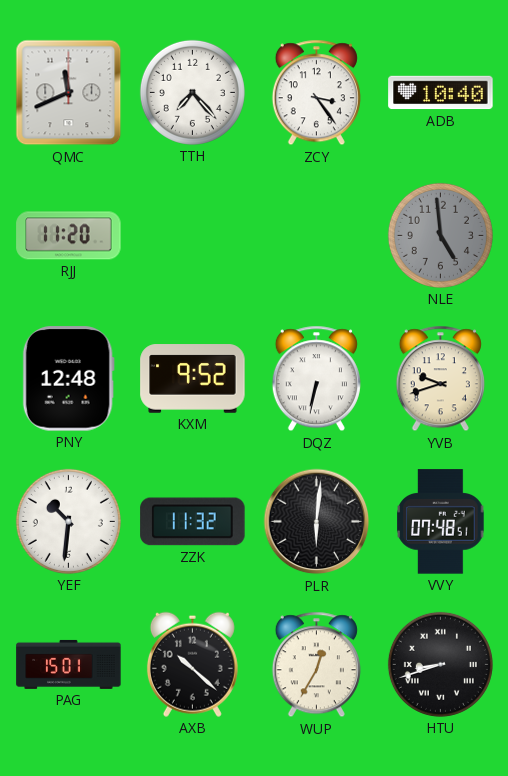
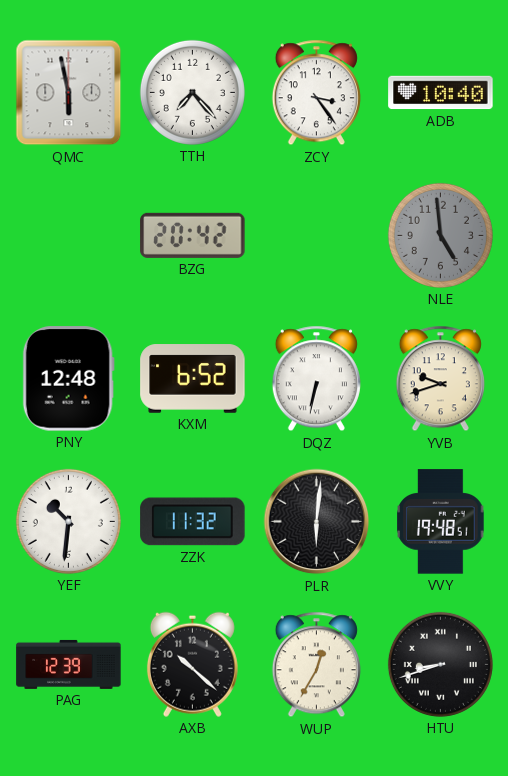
QMC: 11:41 -> 5:58
RJJ: 11:20 -> none
BZG: none -> 20:42
KXM: 9:52 -> 6:52
VVY: 07:48 -> 19:48
PAG: 15:01 -> 12:39
